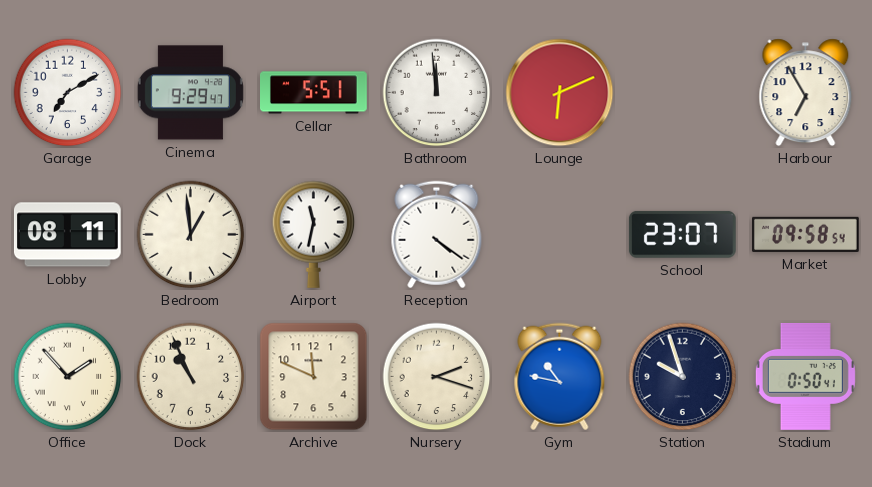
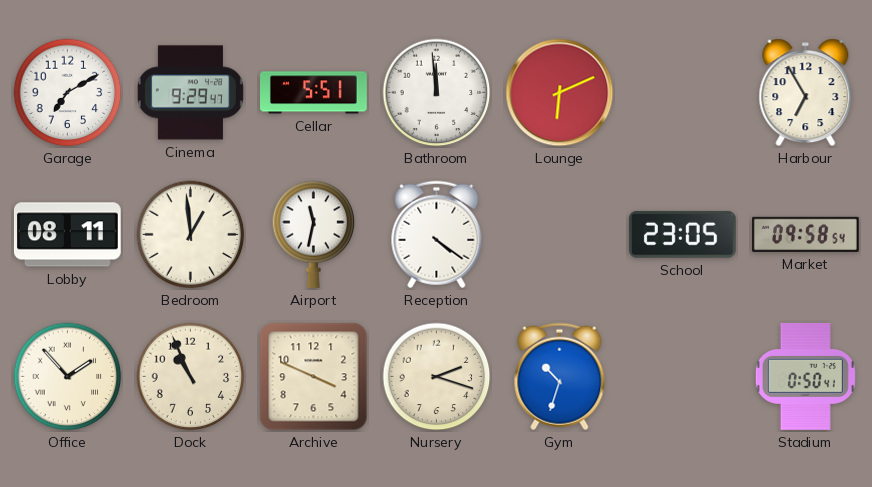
School: 23:07 -> 23:05
Archive: 11:49 -> 3:49
Gym: 10:47 -> 10:33
Station: 9:57 -> none
